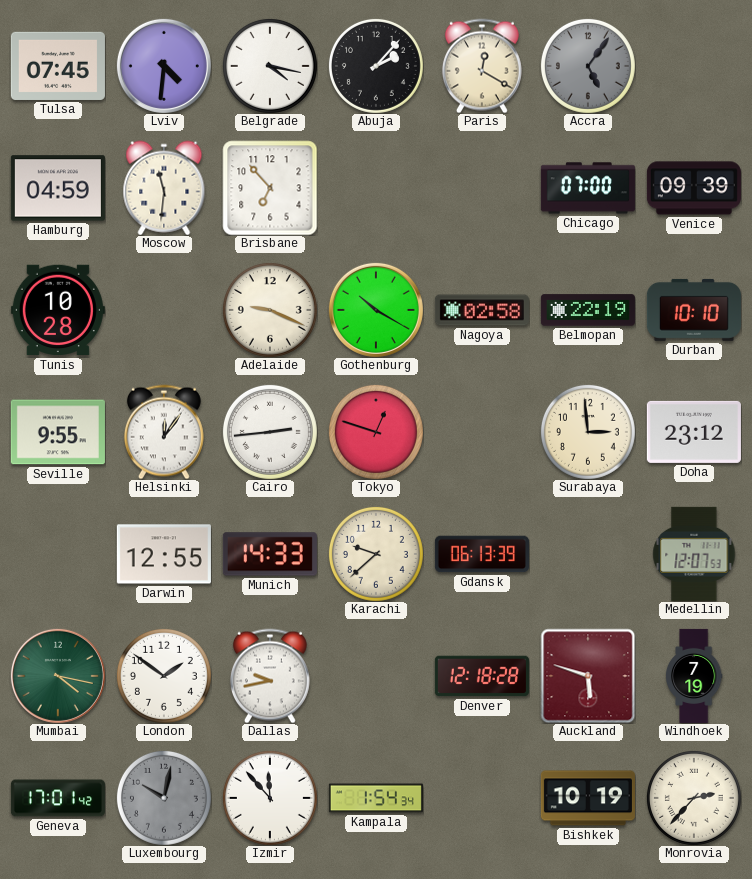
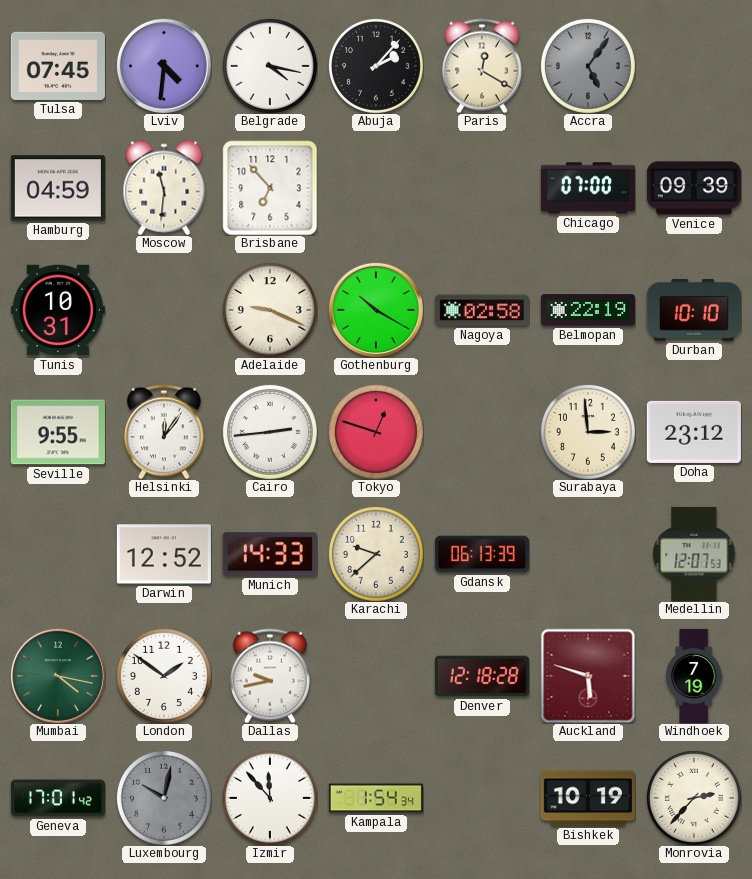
Tunis: 10:28 -> 10:31
Darwin: 12:55 -> 12:52
